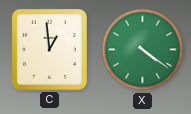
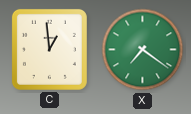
X: 4:21 -> 7:21
